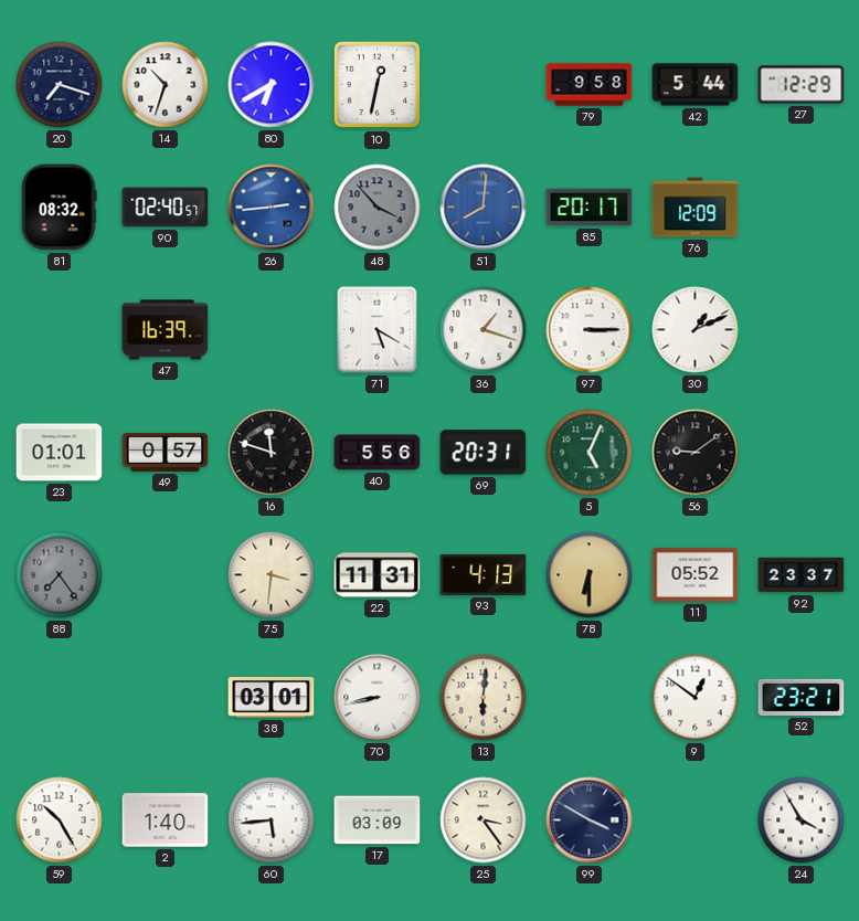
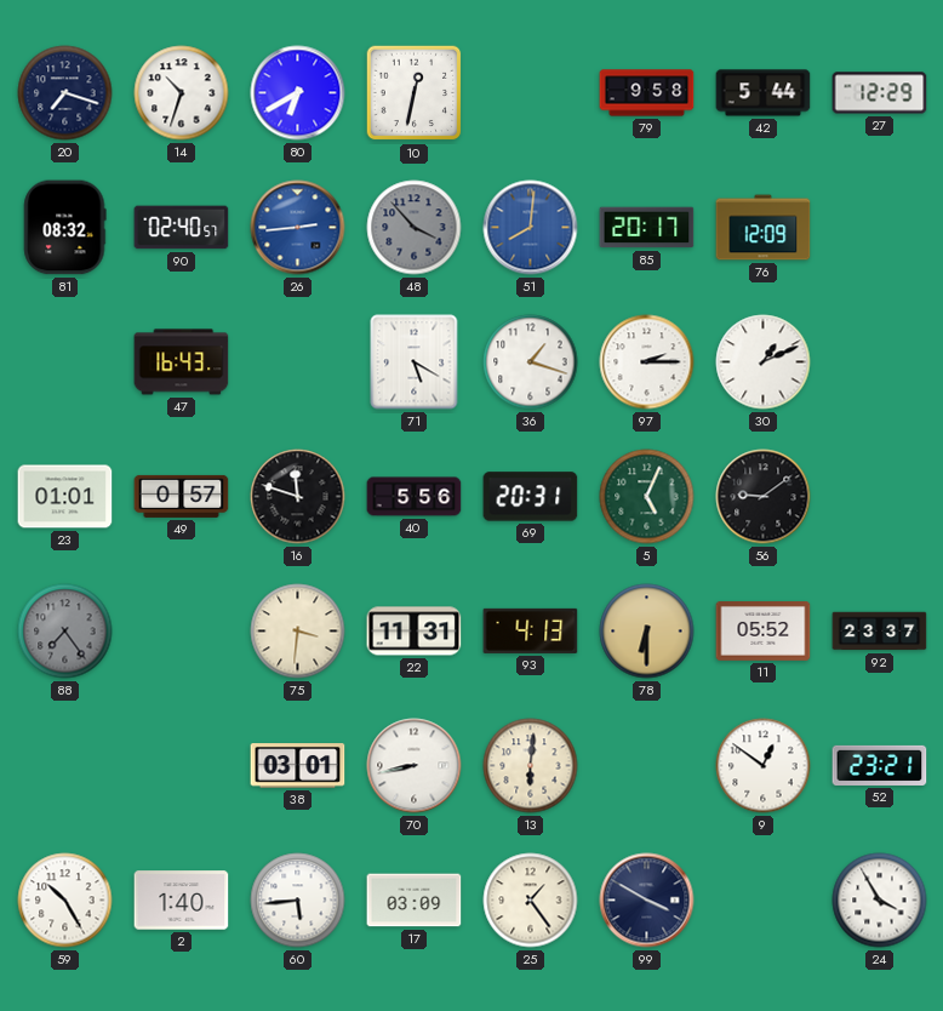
47: 16:39 -> 16:43
97: 3:15 -> 2:15
25: 3:24 -> 1:24
